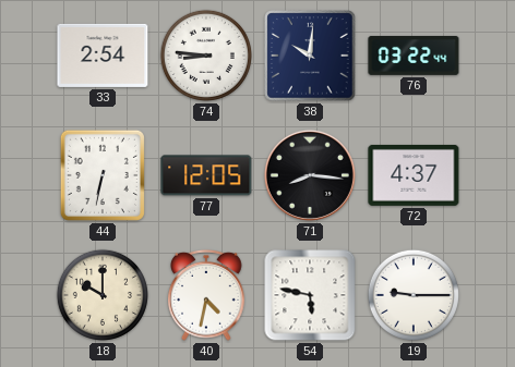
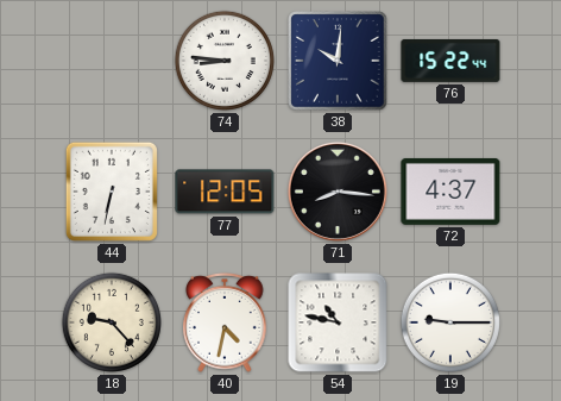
33: 2:54 -> none
76: 03:22 -> 15:22
18: 10:00 -> 9:23
54: 5:47 -> 10:47
